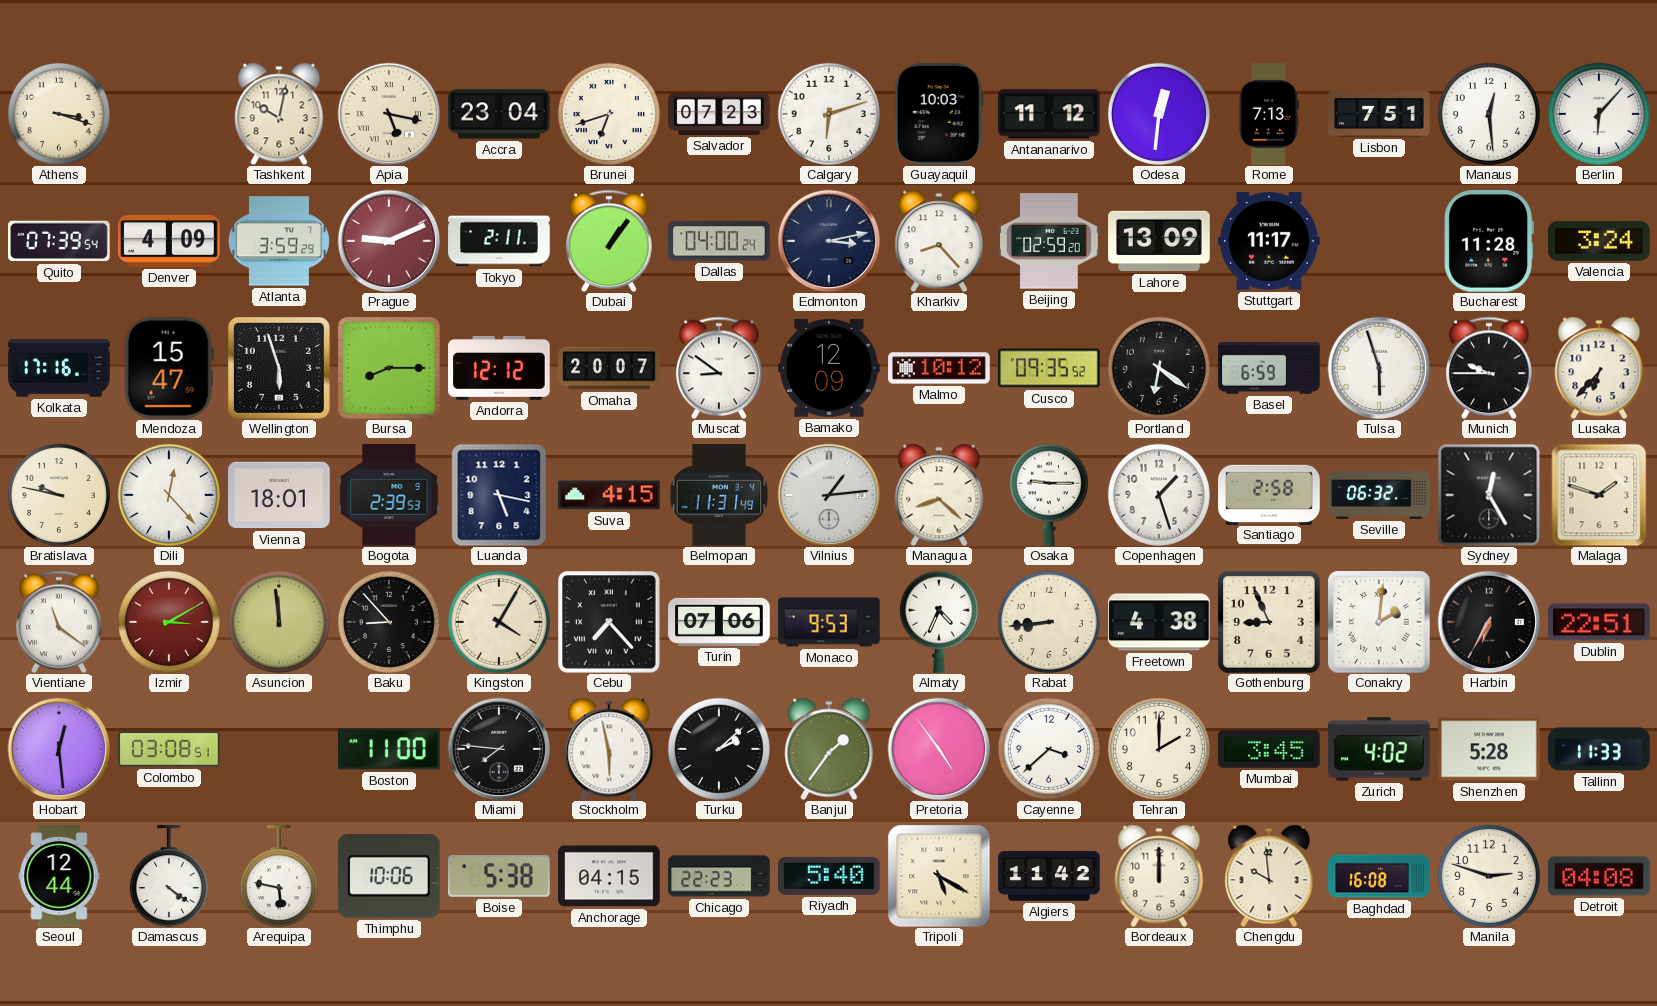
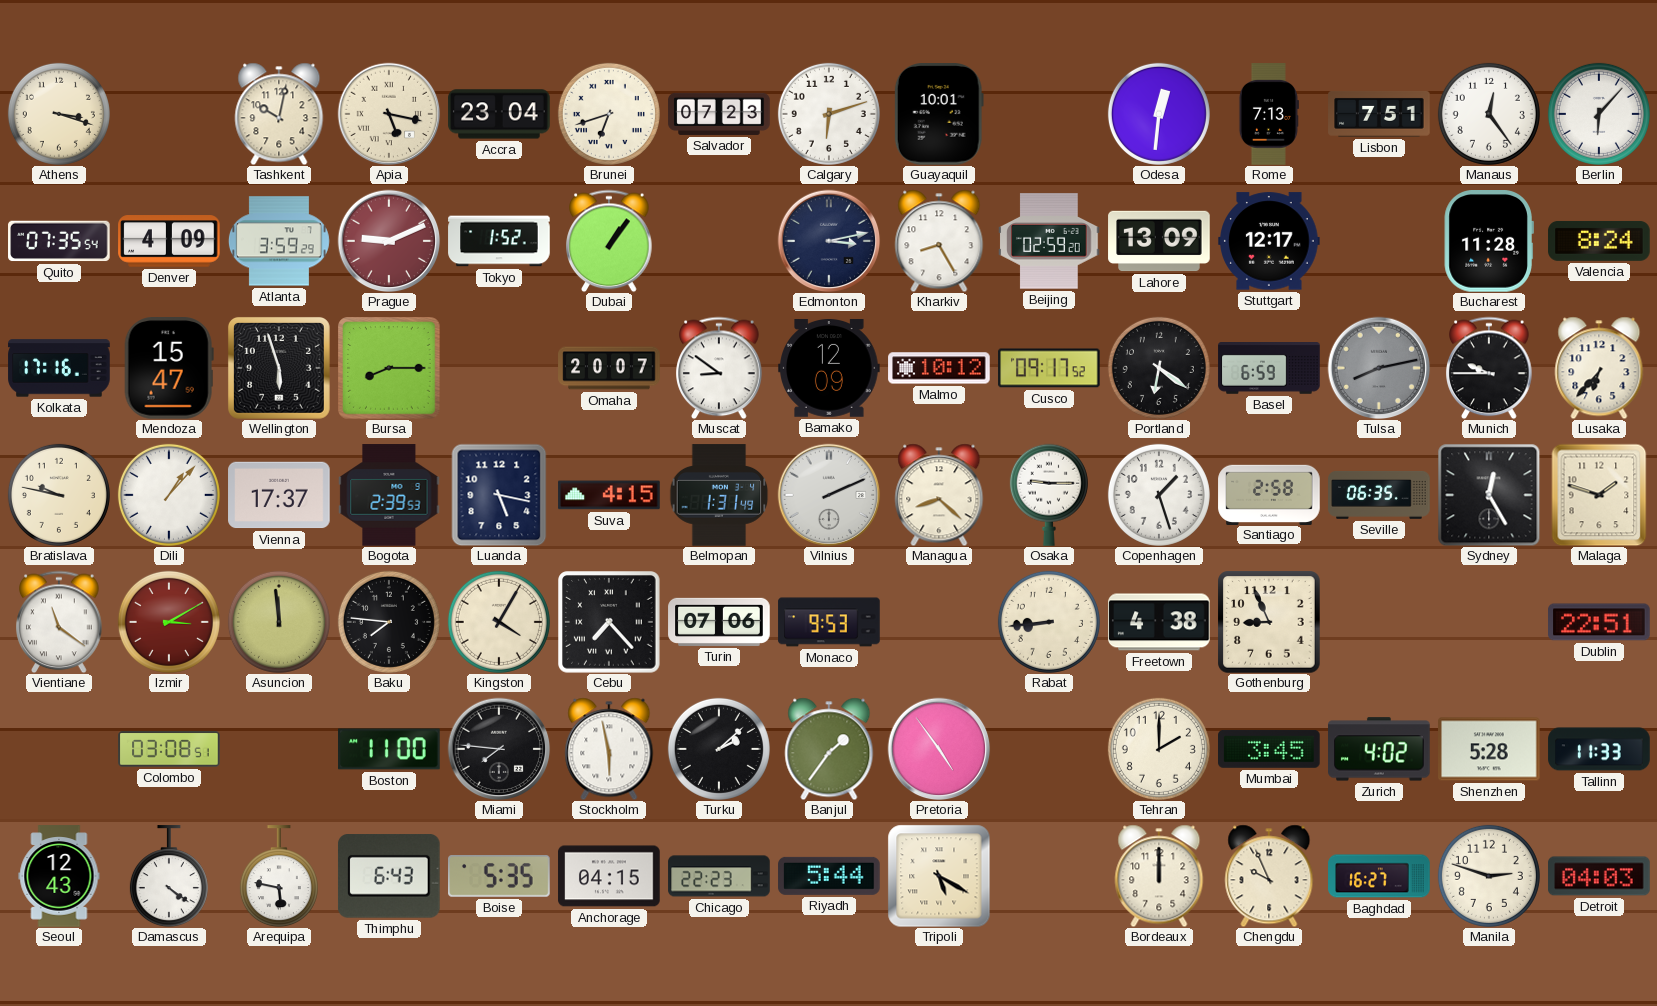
Guayaquil: 10:03 -> 10:01
Antananarivo: 11:12 -> none
Manaus: 12:29 -> 12:24
Quito: 07:39 -> 07:35
Tokyo: 2:11 -> 1:52
Dallas: 04:00 -> none
Kharkiv: 8:23 -> 8:25
Stuttgart: 11:17 -> 12:17
Valencia: 3:24 -> 8:24
Andorra: 12:12 -> none
Cusco: 09:35 -> 09:17
Tulsa: 5:57 -> 8:13
Tulsa dial: white -> grey
Dili: 12:23 -> 1:07
Vienna: 18:01 -> 17:37
Belmopan: 11:31 -> 1:31
Vilnius: 1:14 -> 2:11
Seville: 06:32 -> 06:35
Baku: 8:53 -> 7:46
Almaty: 4:34 -> none
Conakry: 2:01 -> none
Harbin: 6:35 -> none
Hobart: 12:29 -> none
Cayenne: 3:38 -> none
Seoul: 12:44 -> 12:43
Thimphu: 10:06 -> 6:43
Boise: 5:38 -> 5:35
Riyadh: 5:40 -> 5:44
Algiers: 11:42 -> none
Chengdu: 9:59 -> 9:56
Baghdad: 16:08 -> 16:27
Detroit: 04:08 -> 04:03
